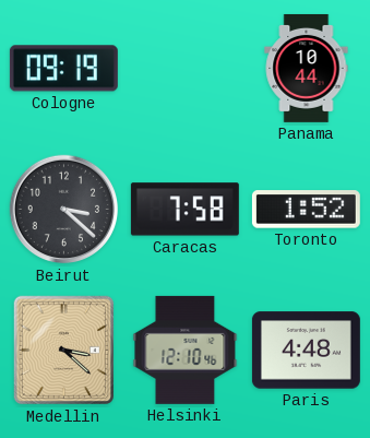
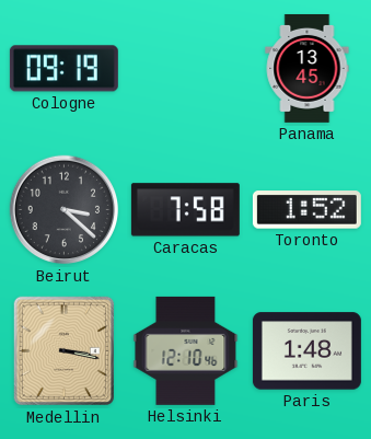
Panama: 10:44 -> 13:45
Medellin: 3:22 -> 3:17
Paris: 4:48 -> 1:48
